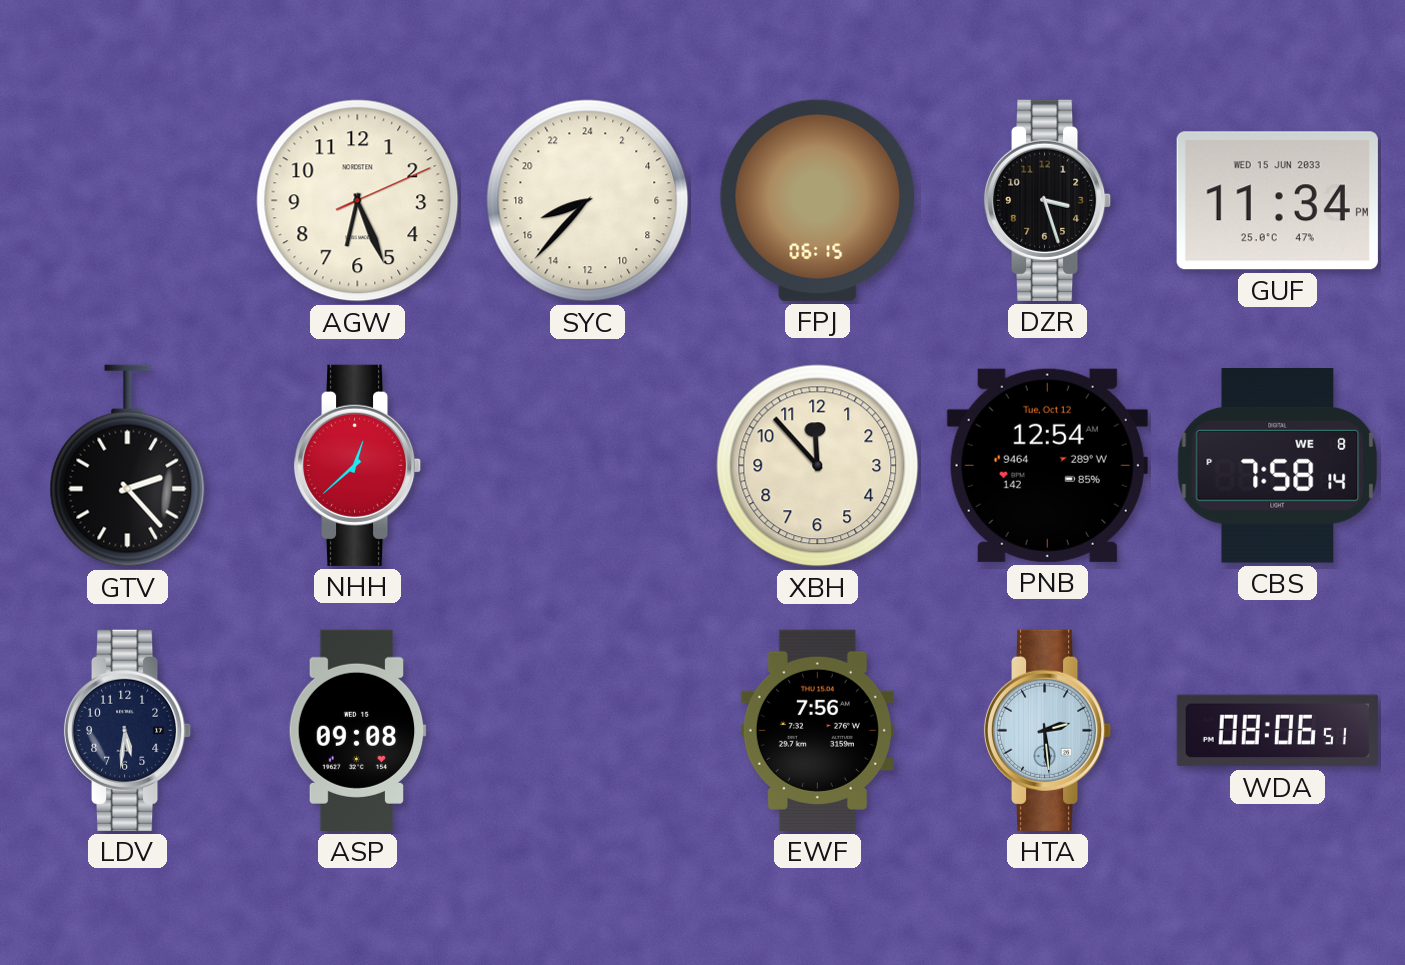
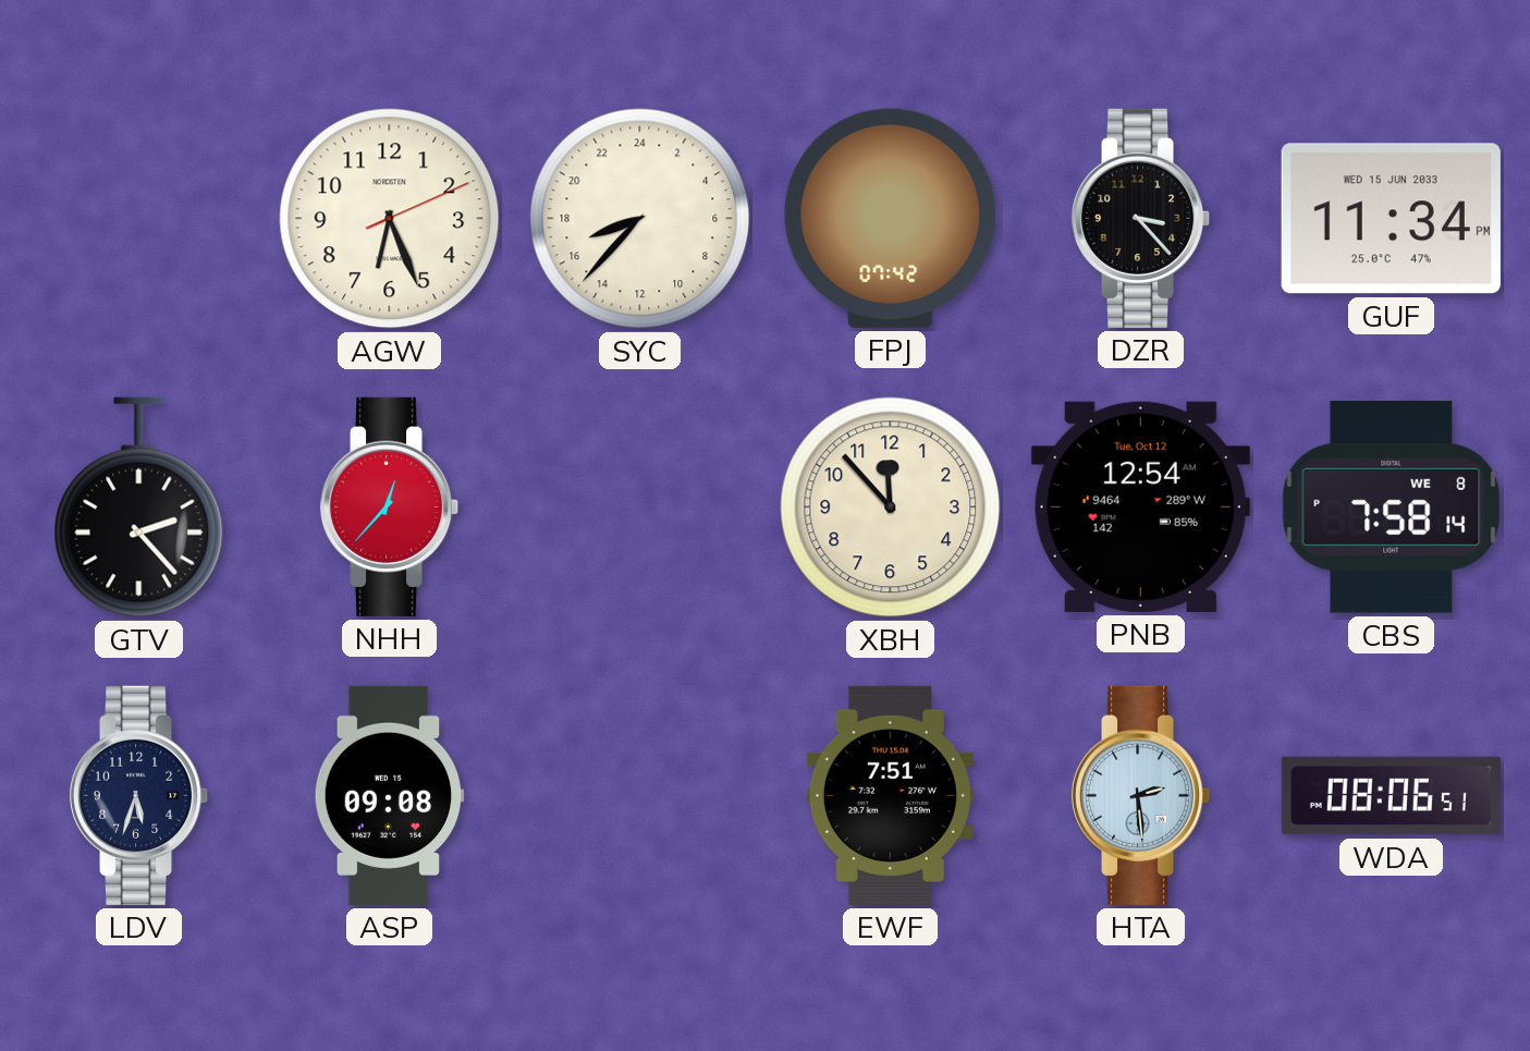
FPJ: 06:15 -> 07:42
DZR: 3:27 -> 3:23
NHH: 12:38 -> 12:37
LDV: 5:31 -> 5:33
EWF: 7:56 -> 7:51
